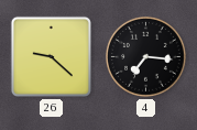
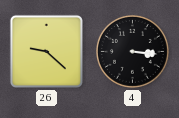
4: 7:16 -> 3:16
